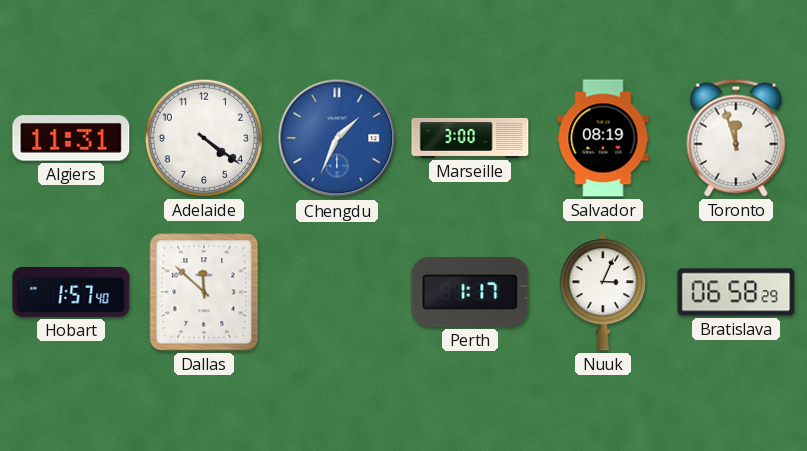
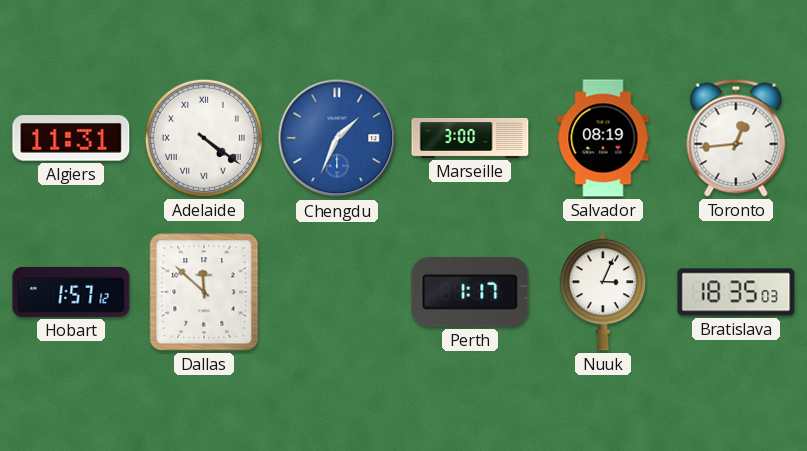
Adelaide numerals: Arabic -> Roman
Toronto: 11:57 -> 12:44
Hobart: 1:57:40 -> 1:57:12
Bratislava: 06:58 -> 18:35
